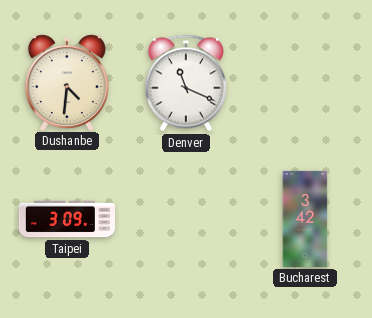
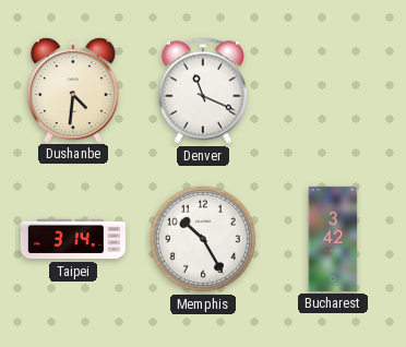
Taipei: 3:09 -> 3:14
Memphis: none -> 10:25
